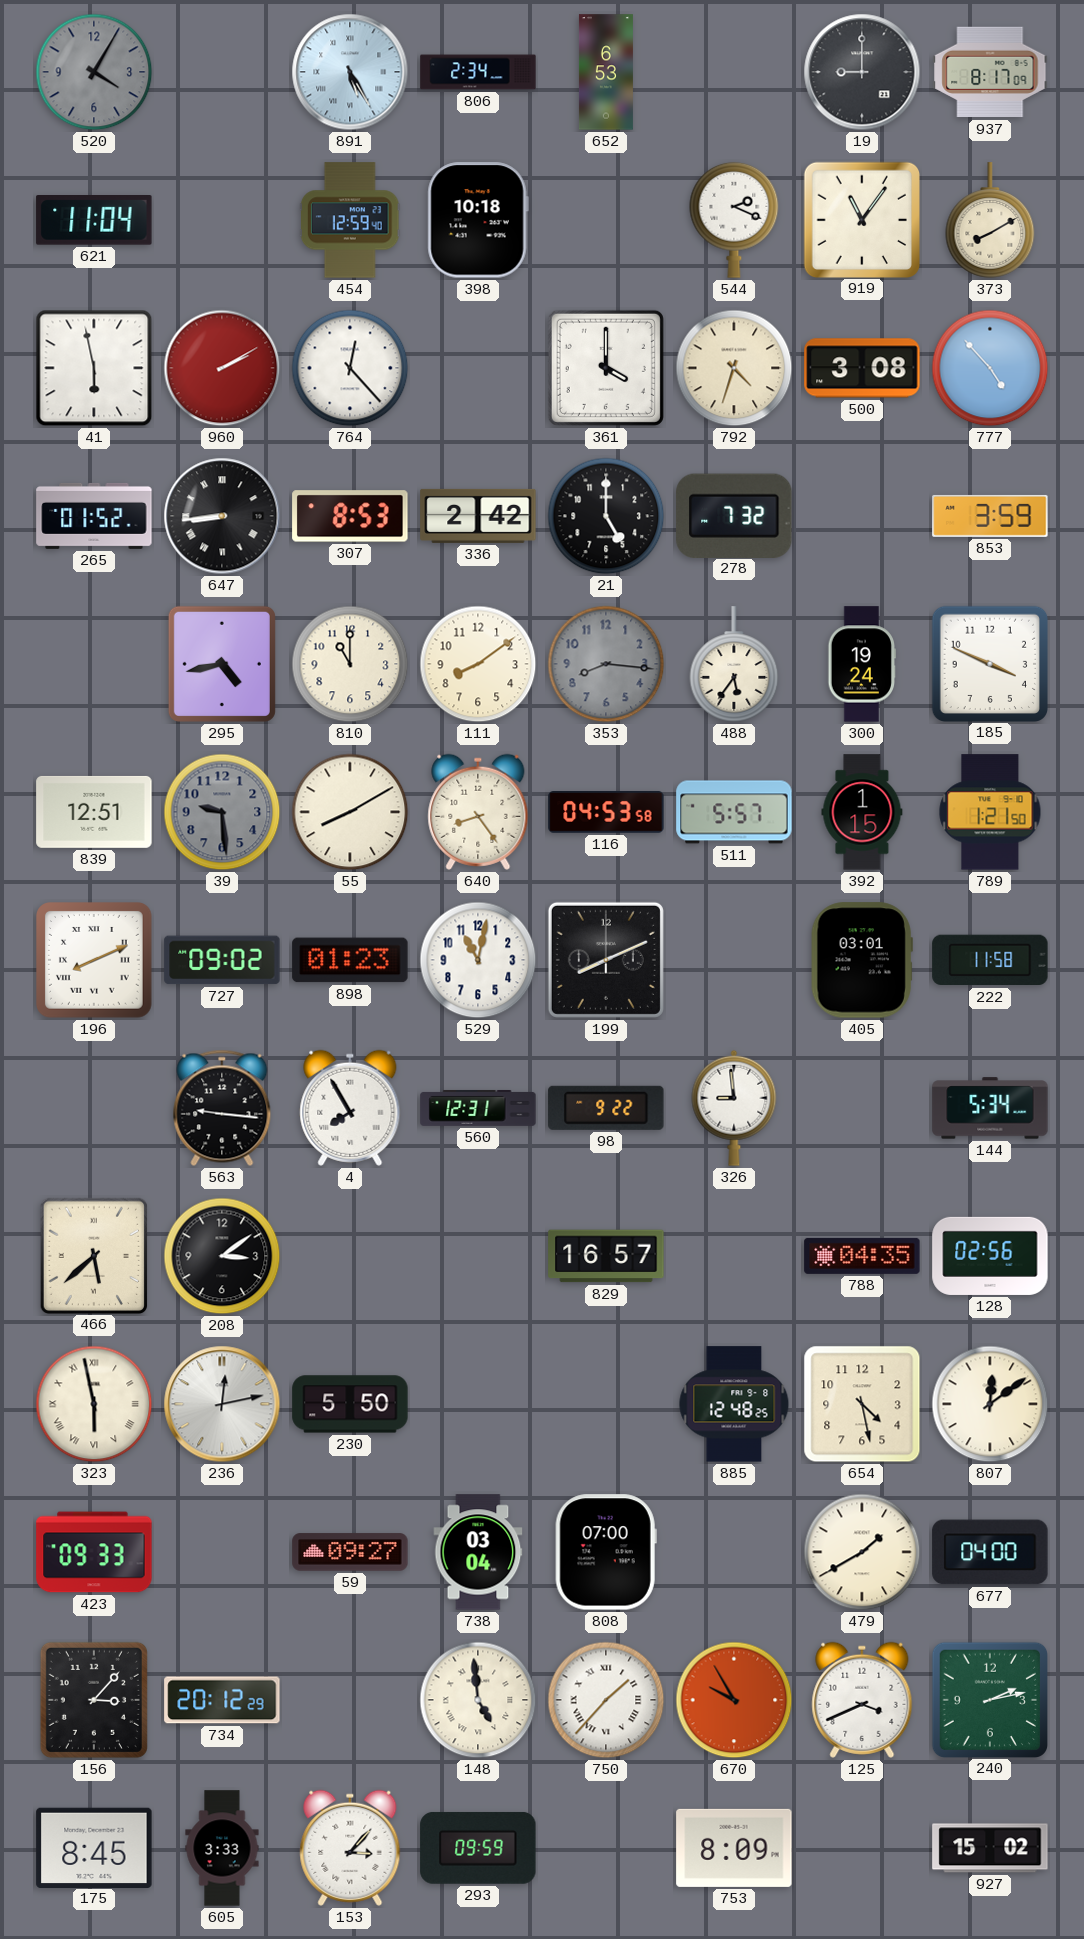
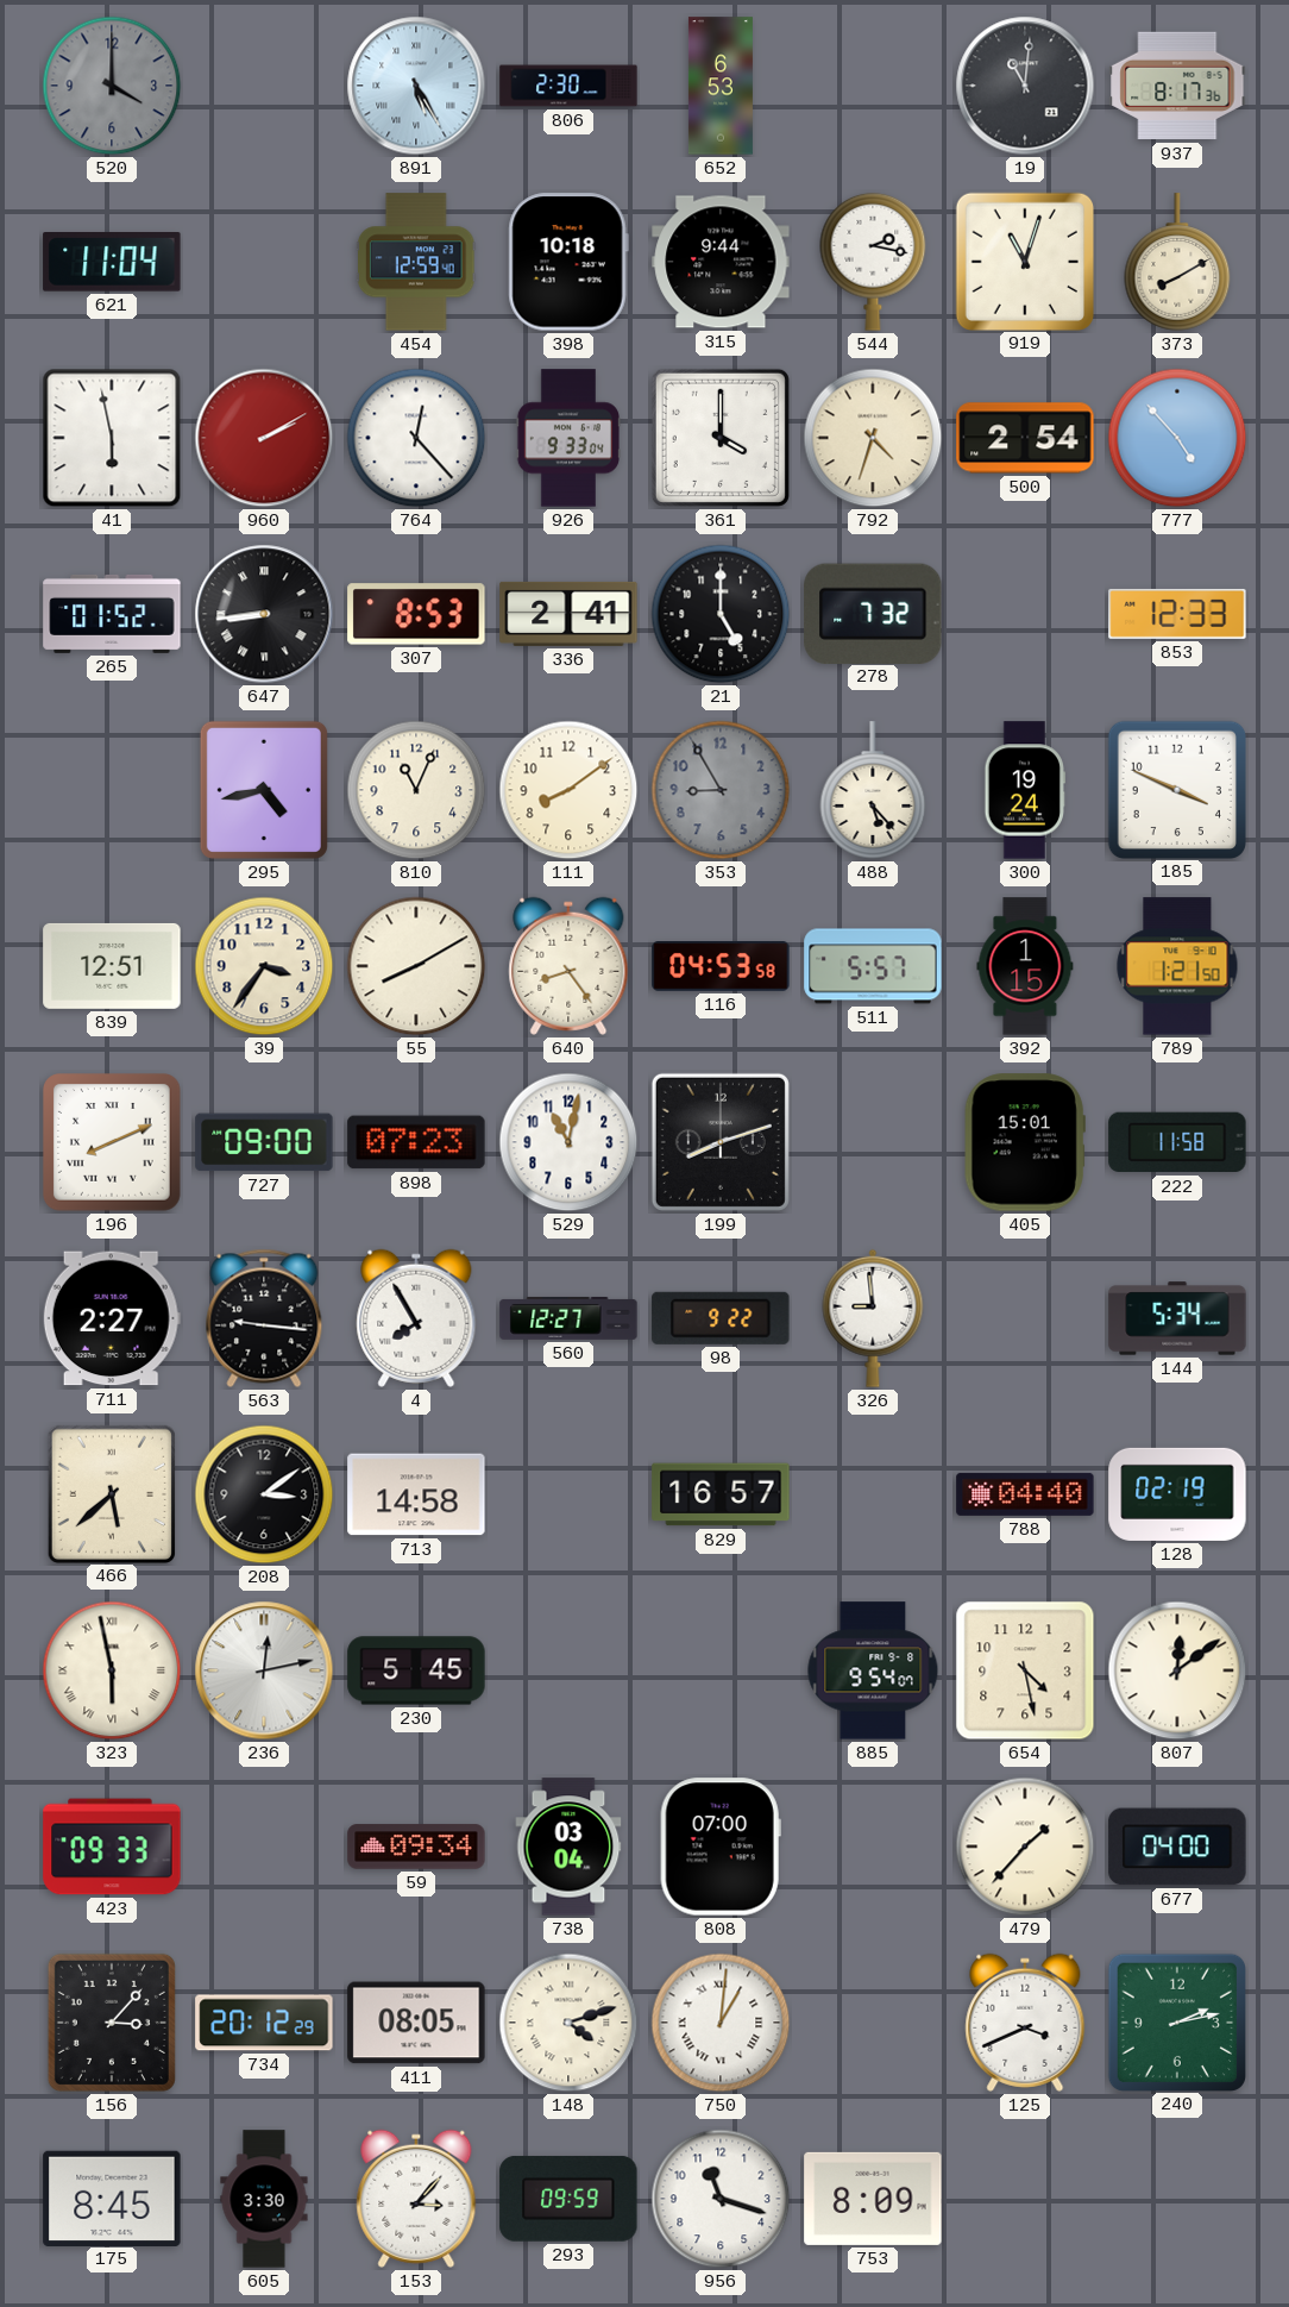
520: 4:05 -> 4:00
806: 2:34 -> 2:30
19: 9:00 -> 11:01
937: 8:17:09 -> 8:17:36
315: none -> 9:44
544: 2:19 -> 2:17
919: 11:06 -> 11:03
926: none -> 9:33
500: 3:08 -> 2:54
336: 2:42 -> 2:41
853: 3:59 -> 12:33
810: 11:00 -> 11:04
353: 8:16 -> 8:55
488: 5:36 -> 5:23
39: 9:29 -> 3:36
39 dial: grey -> cream
727: 09:02 -> 09:00
898: 01:23 -> 07:23
199: 8:11 -> 8:12
405: 03:01 -> 15:01
711: none -> 2:27
560: 12:31 -> 12:27
713: none -> 14:58
788: 04:35 -> 04:40
128: 02:56 -> 02:19
230: 5:50 -> 5:45
885: 12:48 -> 9:54
59: 09:27 -> 09:34
479: 1:40 -> 1:37
411: none -> 08:05
148: 4:59 -> 4:12
750: 1:37 -> 1:01
670: 9:55 -> none
605: 3:33 -> 3:30
956: none -> 11:18
927: 15:02 -> none
